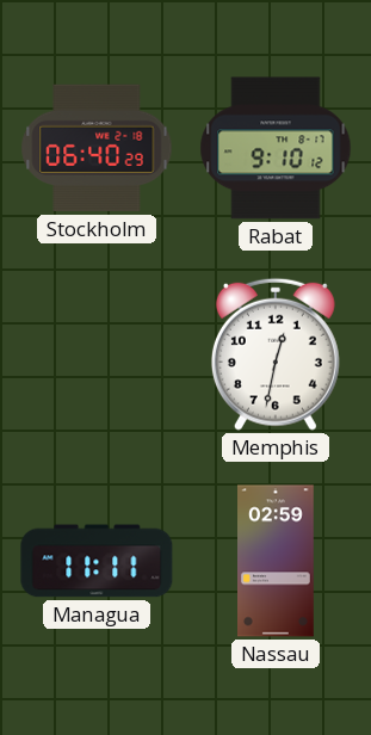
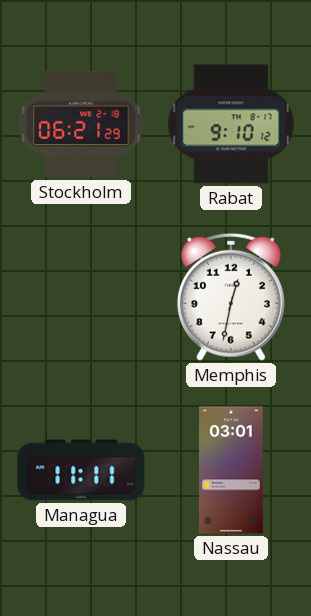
Stockholm: 06:40 -> 06:21
Nassau: 02:59 -> 03:01
